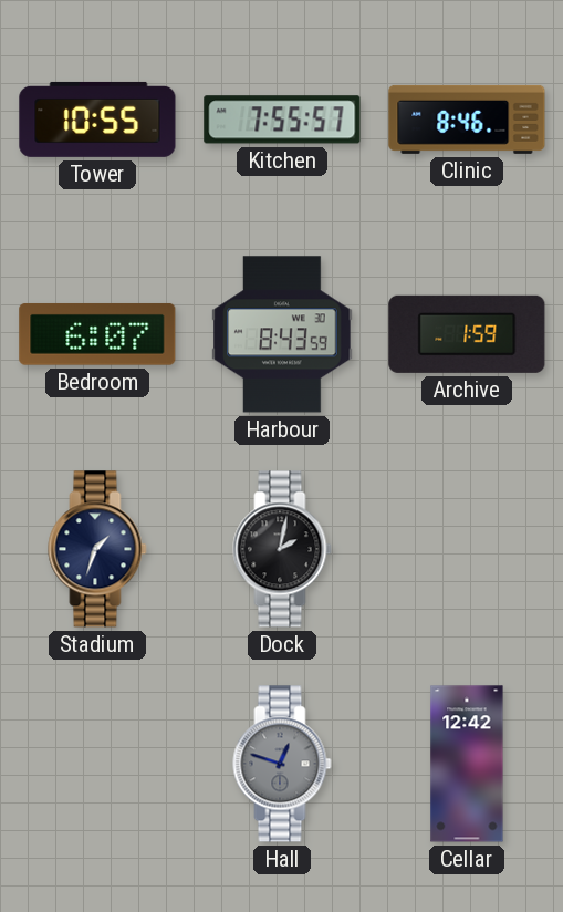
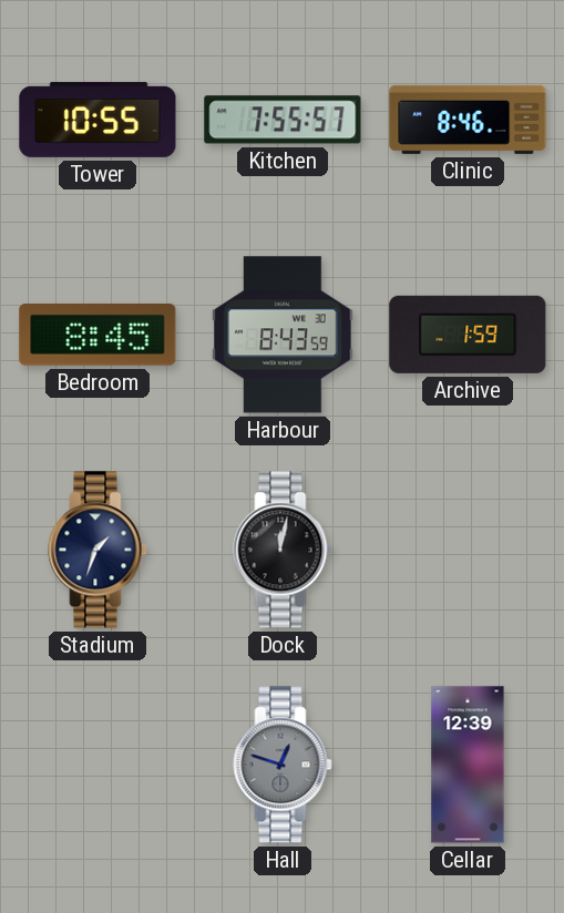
Bedroom: 6:07 -> 8:45
Dock: 2:02 -> 12:02
Cellar: 12:42 -> 12:39
